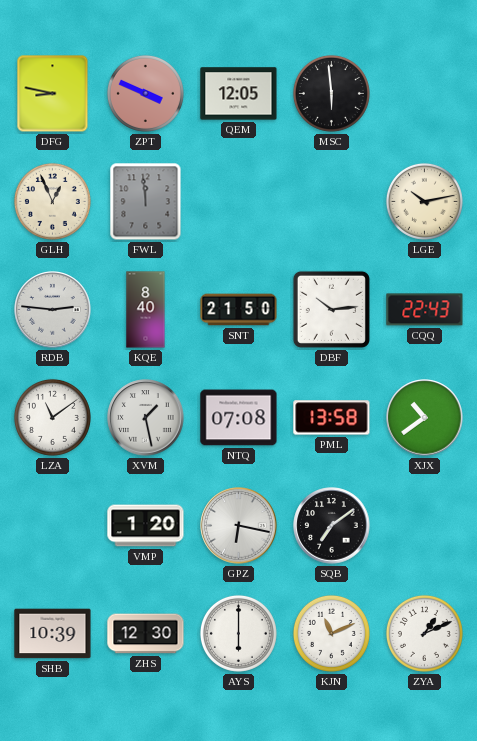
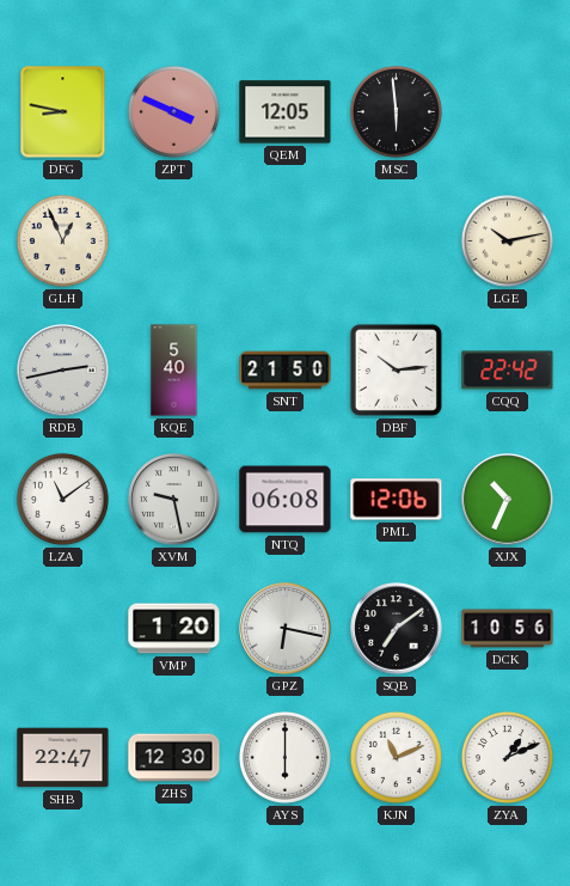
FWL: 11:59 -> none
RDB: 2:46 -> 2:43
KQE: 8:40 -> 5:40
CQQ: 22:43 -> 22:42
XVM: 1:28 -> 9:28
NTQ: 07:08 -> 06:08
PML: 13:58 -> 12:06
XJX: 10:39 -> 10:34
DCK: none -> 10:56
SHB: 10:39 -> 22:47
